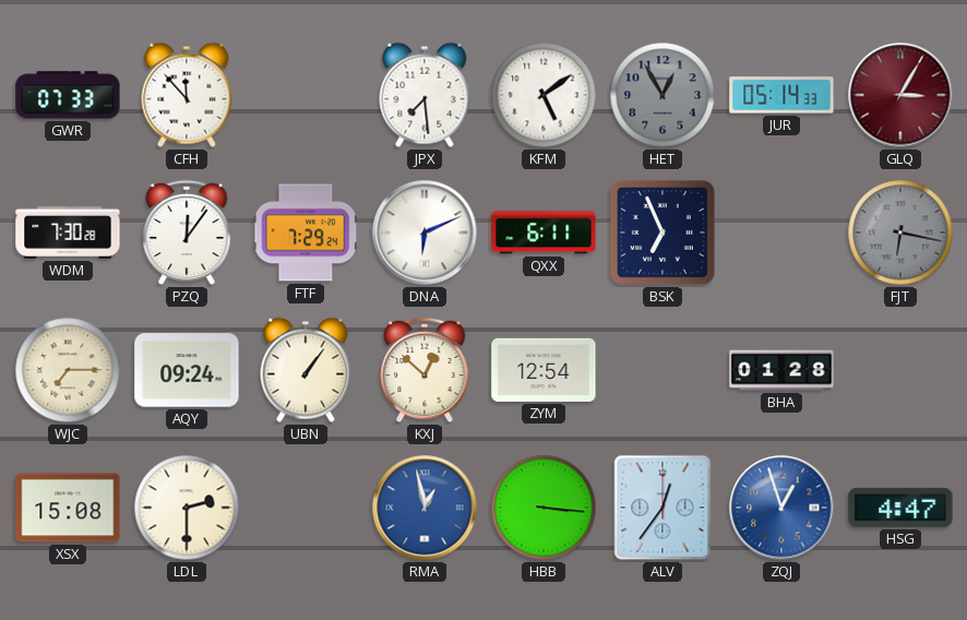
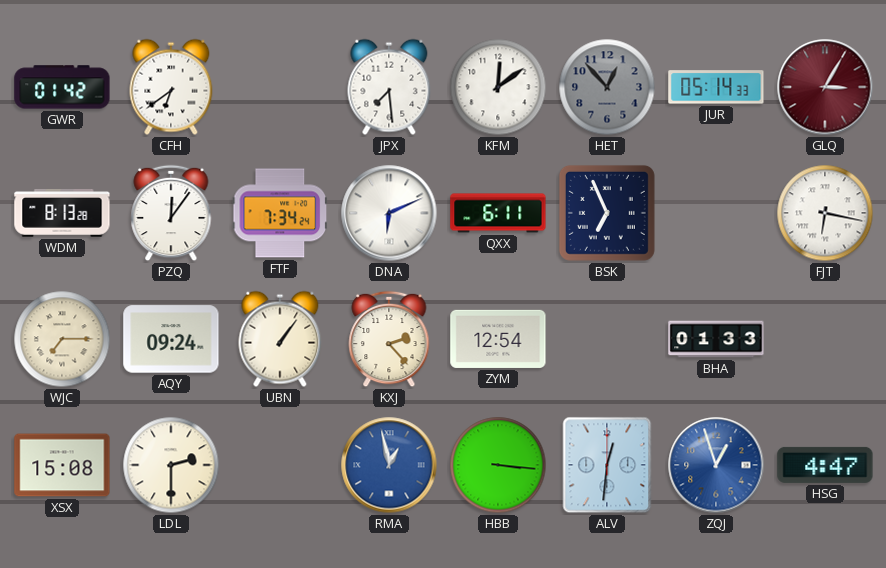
GWR: 07:33 -> 01:42
CFH: 11:53 -> 6:39
KFM: 5:09 -> 12:09
HET: 12:55 -> 12:53
WDM: 7:30 -> 8:13
FTF: 7:29 -> 7:34
FJT dial: grey -> white
KXJ: 12:52 -> 2:23
BHA: 01:28 -> 01:33
ALV: 12:36 -> 12:31
